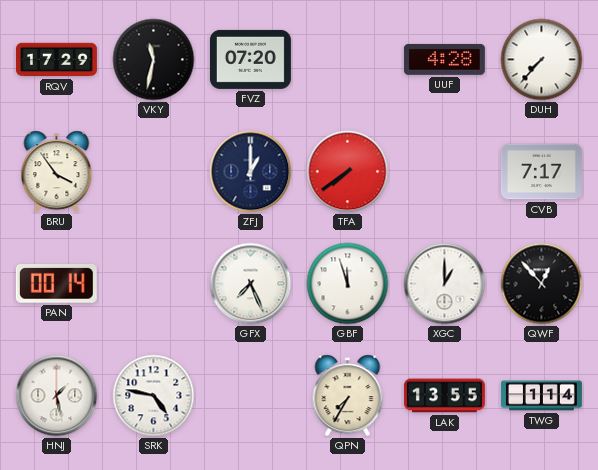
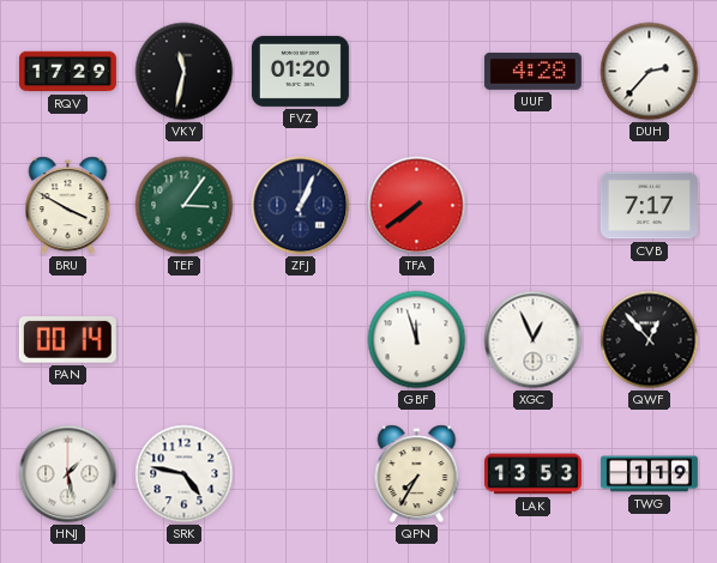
FVZ: 07:20 -> 01:20
DUH: 7:37 -> 2:37
BRU: 3:54 -> 3:50
TEF: none -> 3:06
ZFJ: 1:00 -> 1:04
GFX: 7:26 -> none
XGC: 1:00 -> 12:56
LAK: 13:55 -> 13:53
TWG: 1:14 -> 1:19
